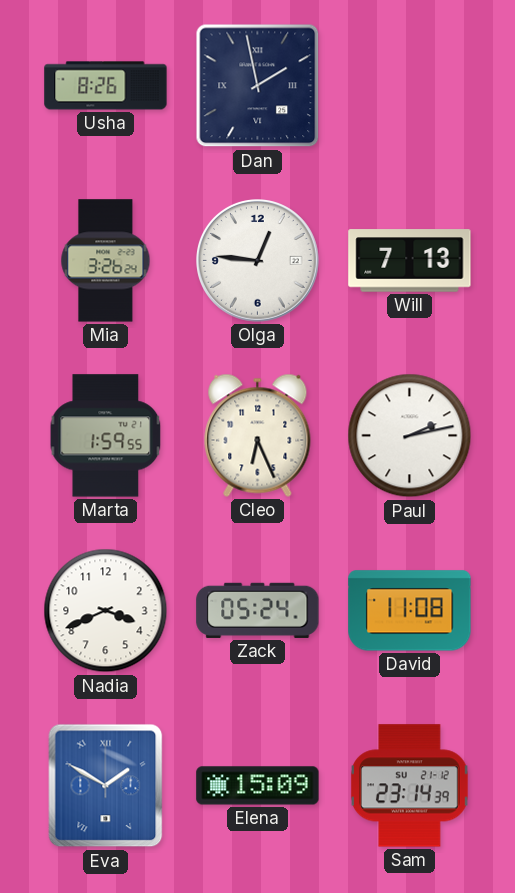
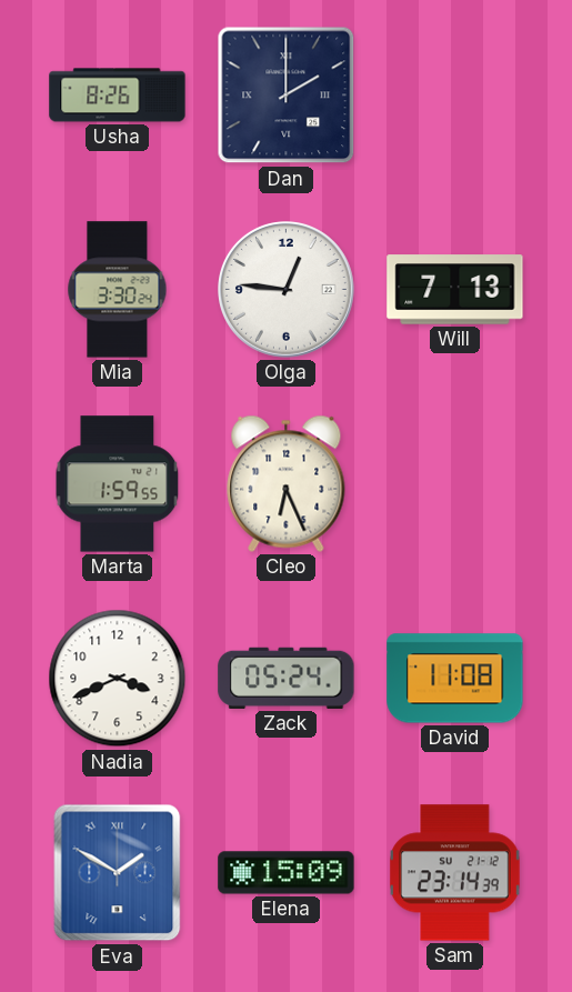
Dan: 1:58 -> 2:00
Mia: 3:26 -> 3:30
Paul: 2:13 -> none
